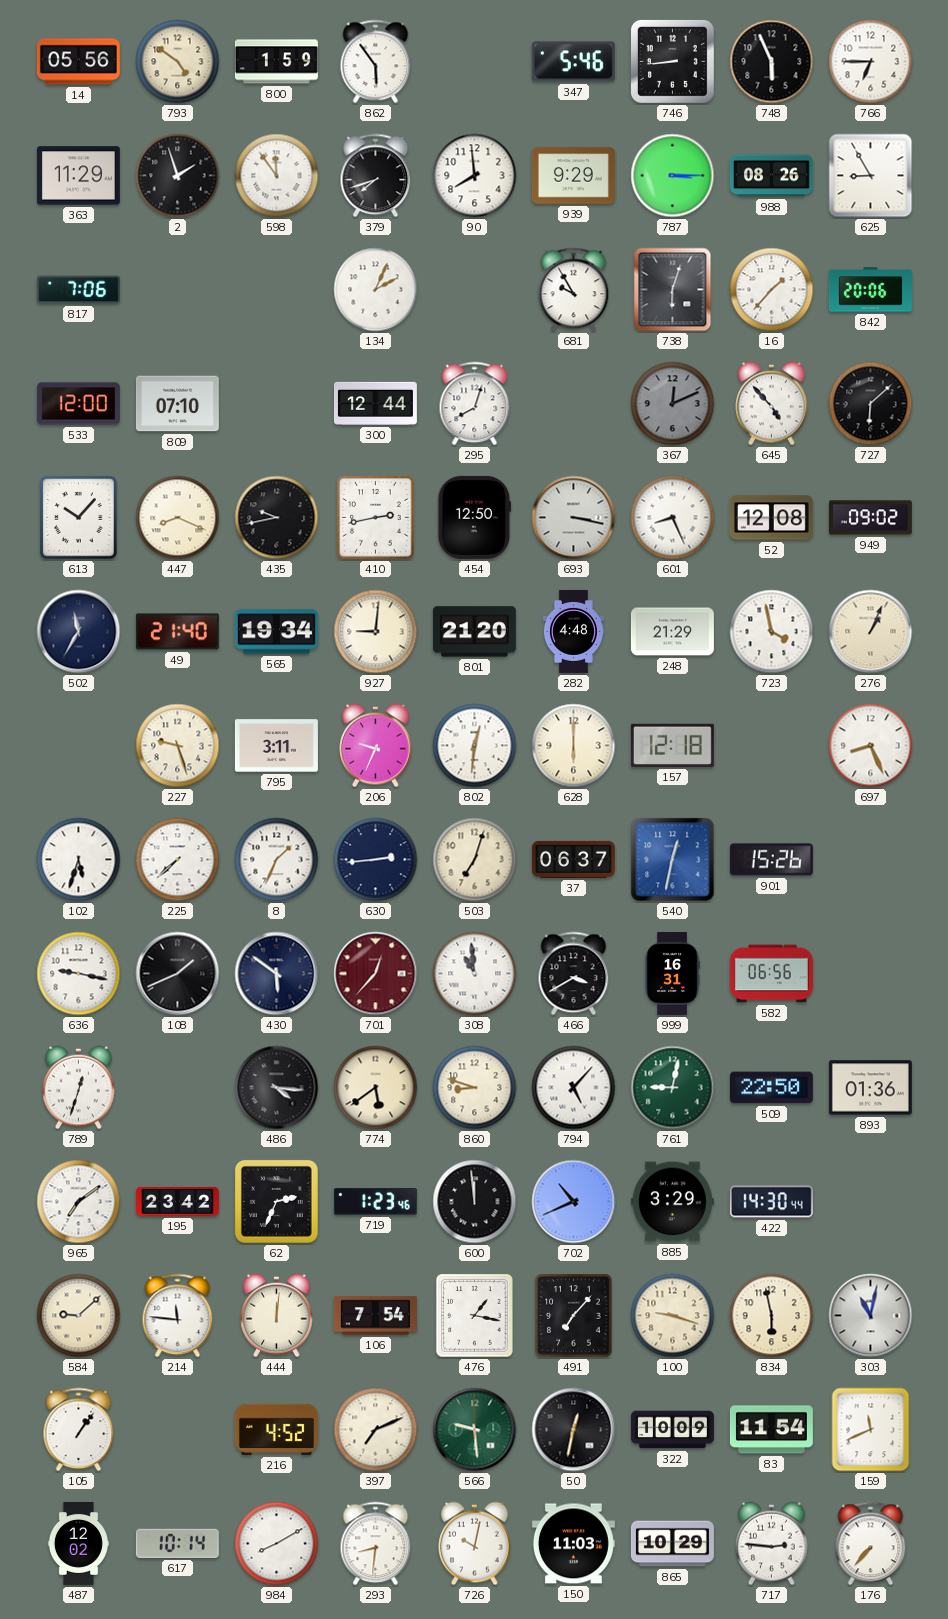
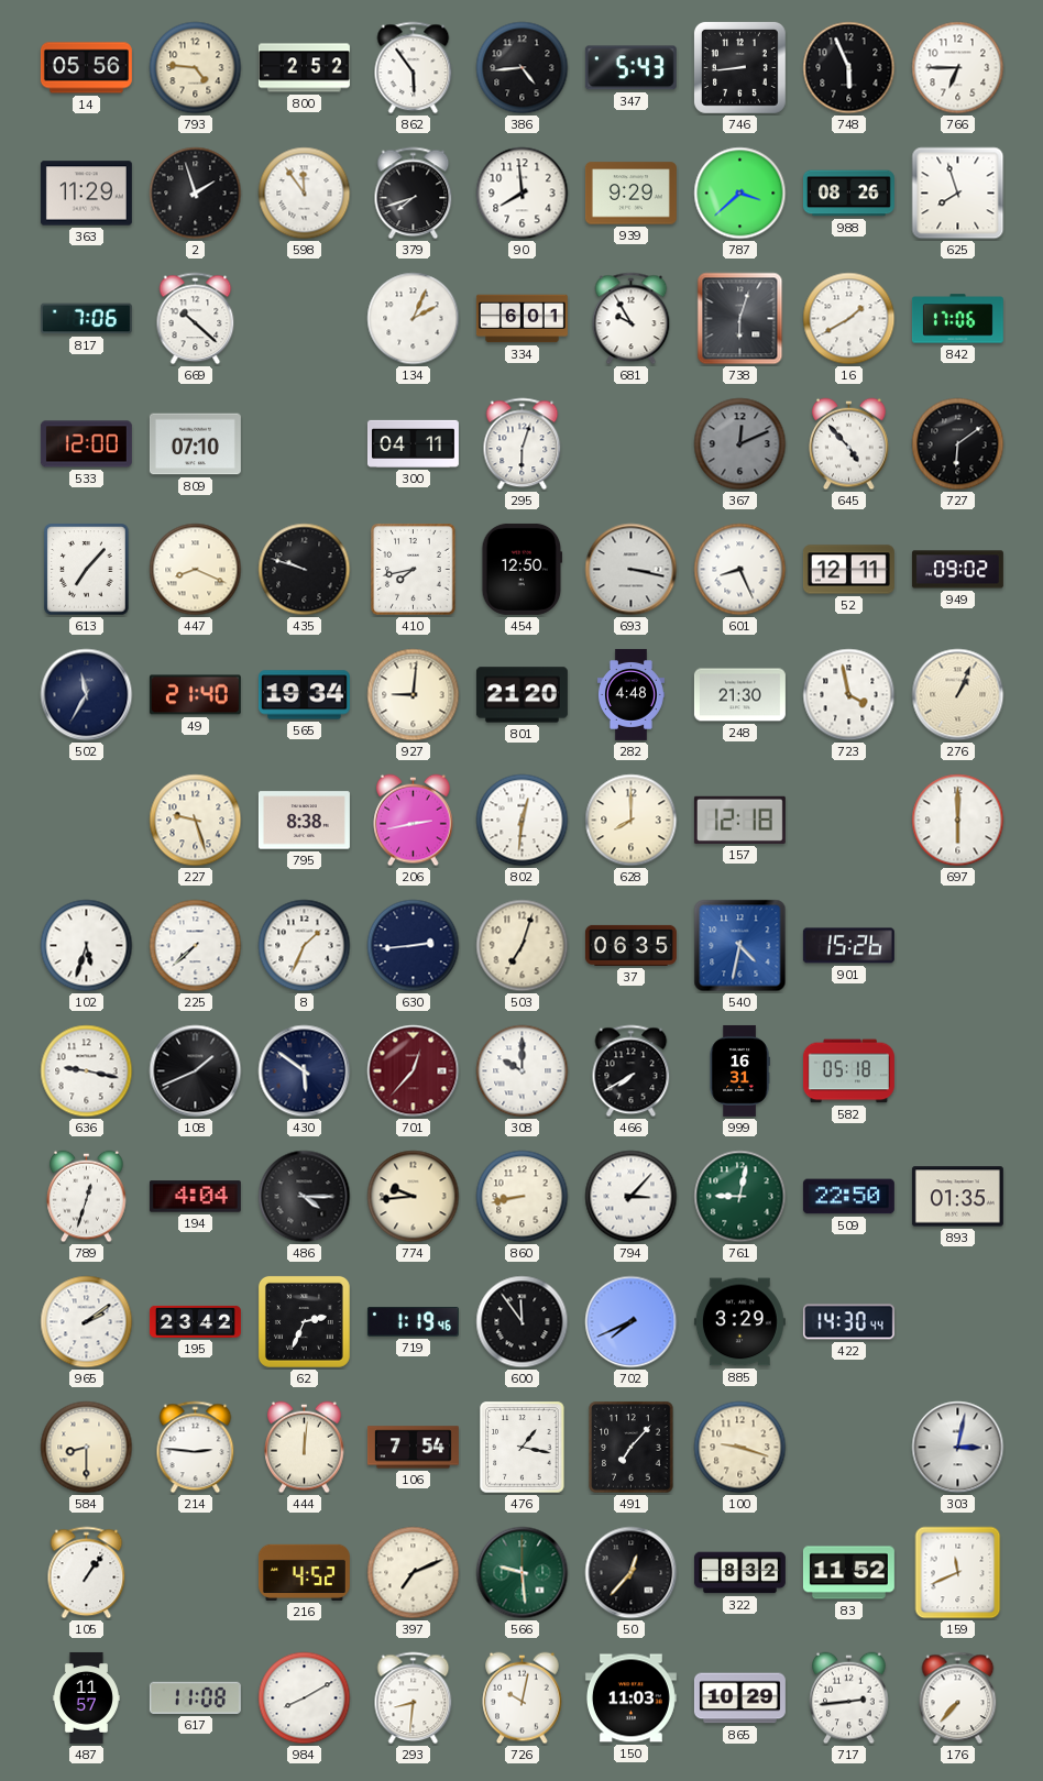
793: 4:51 -> 4:46
800: 1:59 -> 2:52
386: none -> 4:44
347: 5:46 -> 5:43
787: 3:15 -> 3:38
625: 8:55 -> 7:57
669: none -> 10:22
334: none -> 6:01
16: 1:37 -> 1:40
842: 20:06 -> 17:06
300: 12:44 -> 04:11
295: 8:03 -> 6:03
727: 6:08 -> 6:09
613: 10:07 -> 7:07
435: 9:43 -> 9:48
410: 2:43 -> 7:43
52: 12:08 -> 12:11
248: 21:29 -> 21:30
795: 3:11 -> 8:38
206: 9:34 -> 2:43
628: 6:00 -> 8:00
697: 8:26 -> 6:00
37: 06:37 -> 06:35
540: 12:32 -> 4:32
308: 10:59 -> 10:00
466: 3:40 -> 7:40
582: 06:56 -> 05:18
194: none -> 4:04
486: 4:16 -> 4:15
774: 5:39 -> 9:44
860: 8:48 -> 8:43
794: 5:07 -> 3:07
893: 01:36 -> 01:35
965: 7:09 -> 2:09
719: 1:23 -> 1:19
600: 11:59 -> 11:54
702: 10:41 -> 7:41
584: 9:08 -> 8:30
214: 11:46 -> 2:46
834: 5:58 -> none
303: 11:02 -> 3:02
50: 12:32 -> 12:37
322: 10:09 -> 8:32
83: 11:54 -> 11:52
487: 12:02 -> 11:57
617: 10:14 -> 11:08
717: 2:46 -> 2:44
